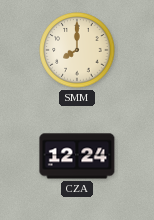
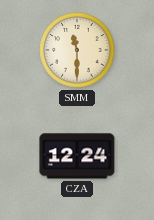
SMM: 8:00 -> 11:30
